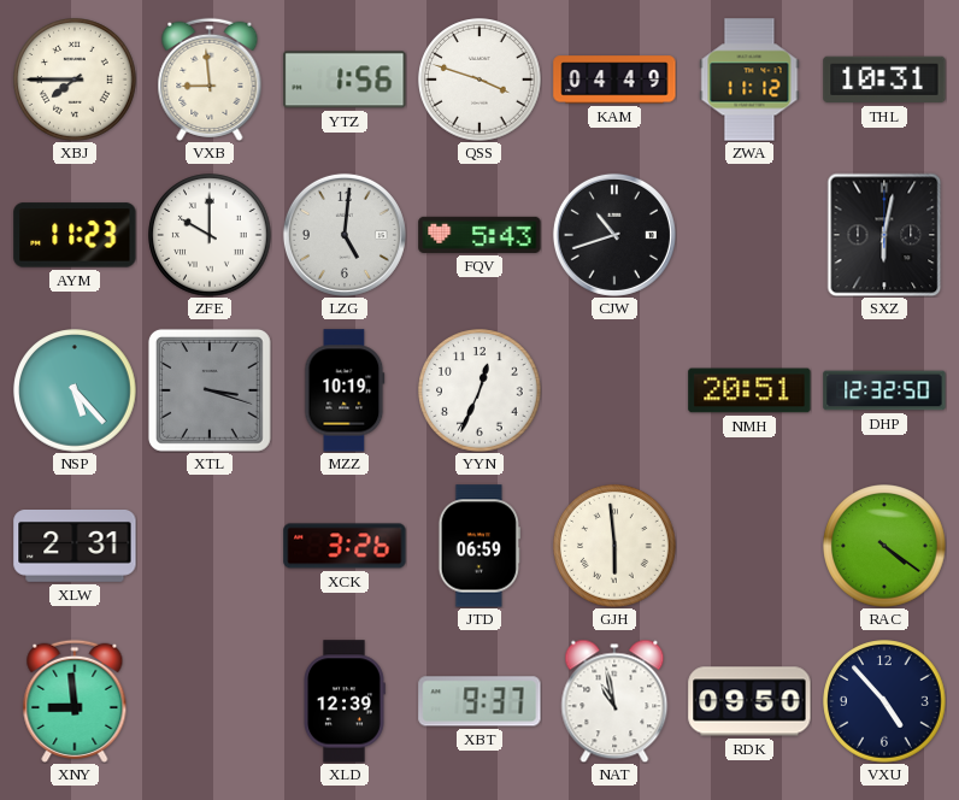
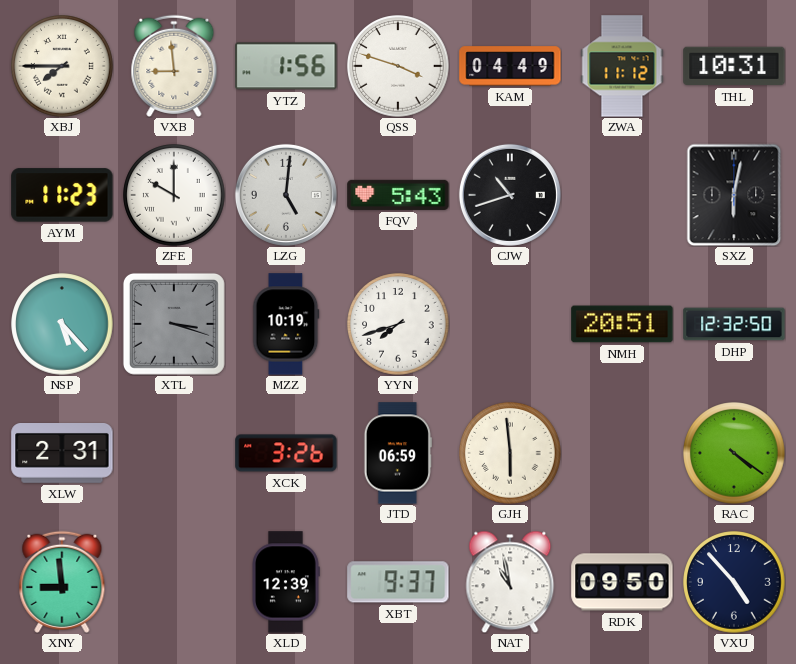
YYN: 12:34 -> 7:42
